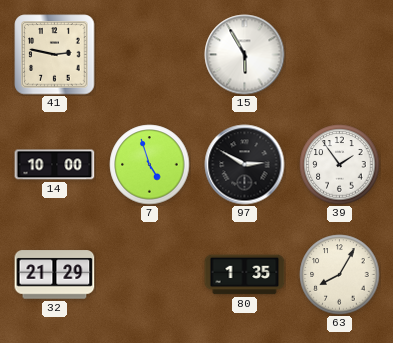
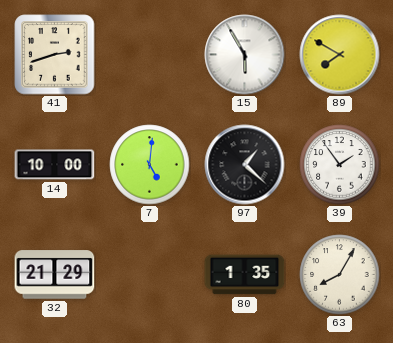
41: 2:47 -> 2:42
89: none -> 7:50
7: 4:57 -> 5:01
97: 2:50 -> 1:22
